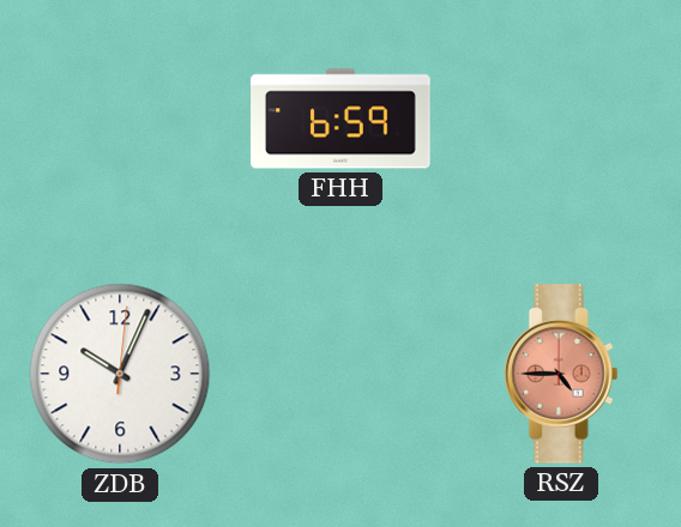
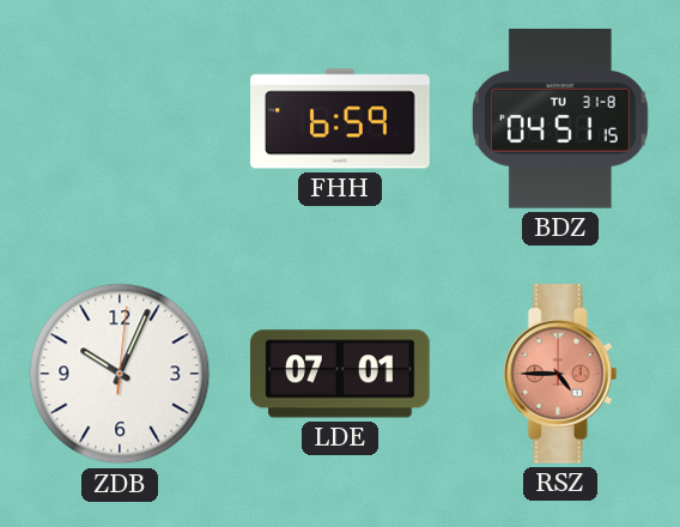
BDZ: none -> 04:51
LDE: none -> 07:01
